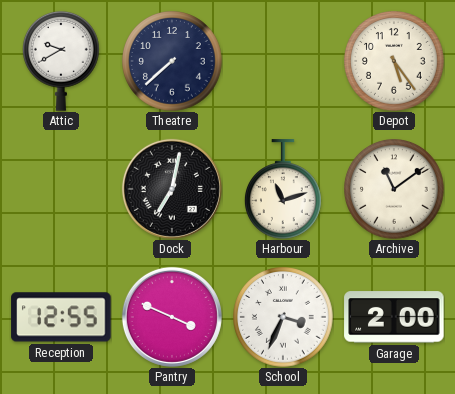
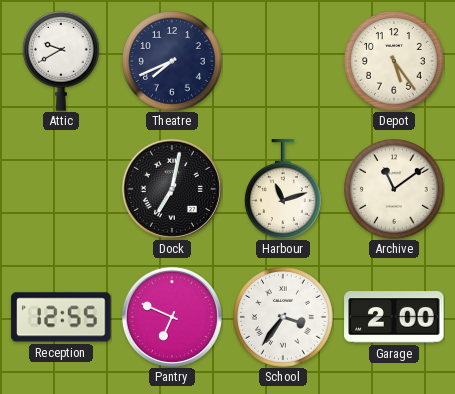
Theatre: 7:38 -> 7:41
Pantry: 3:49 -> 6:49
School: 3:34 -> 3:36
